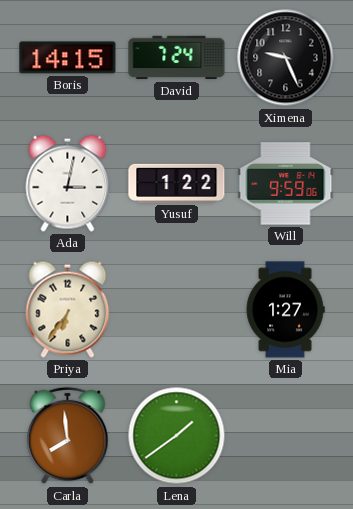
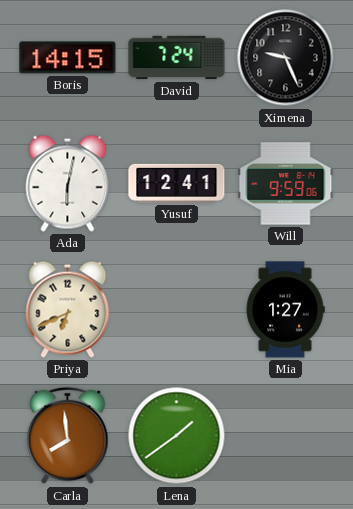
Ada: 3:02 -> 6:02
Yusuf: 1:22 -> 12:41
Priya: 6:36 -> 6:41
